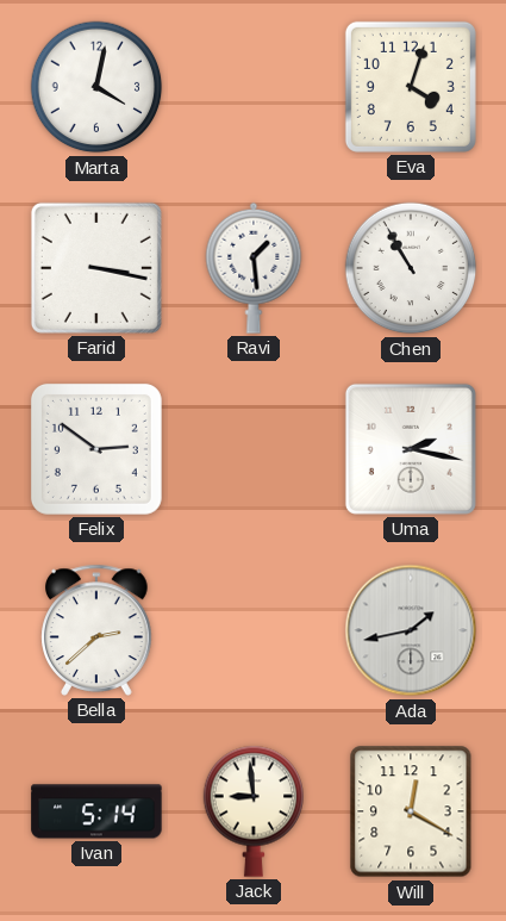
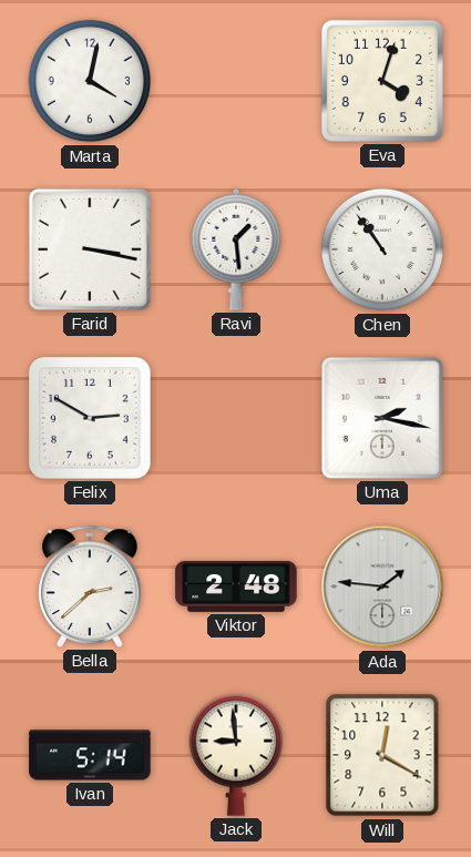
Chen: 10:55 -> 10:54
Felix: 2:51 -> 2:50
Viktor: none -> 2:48
Ada: 1:43 -> 1:46
